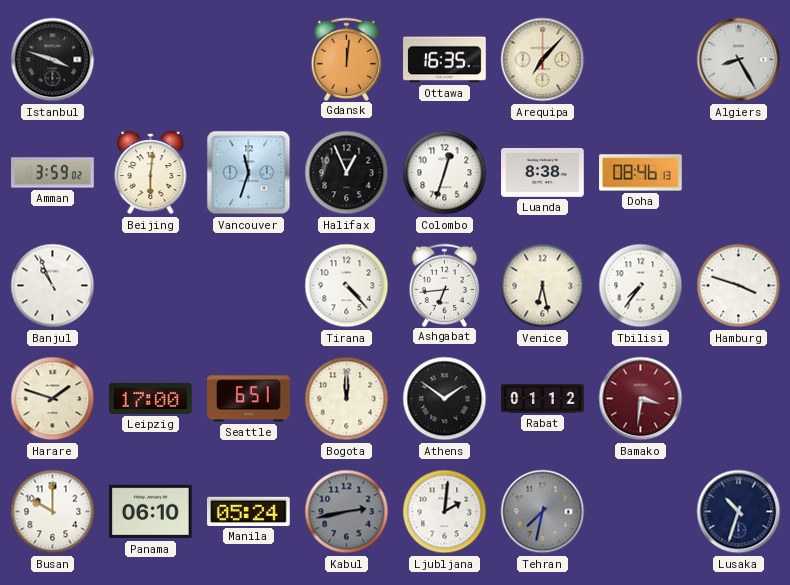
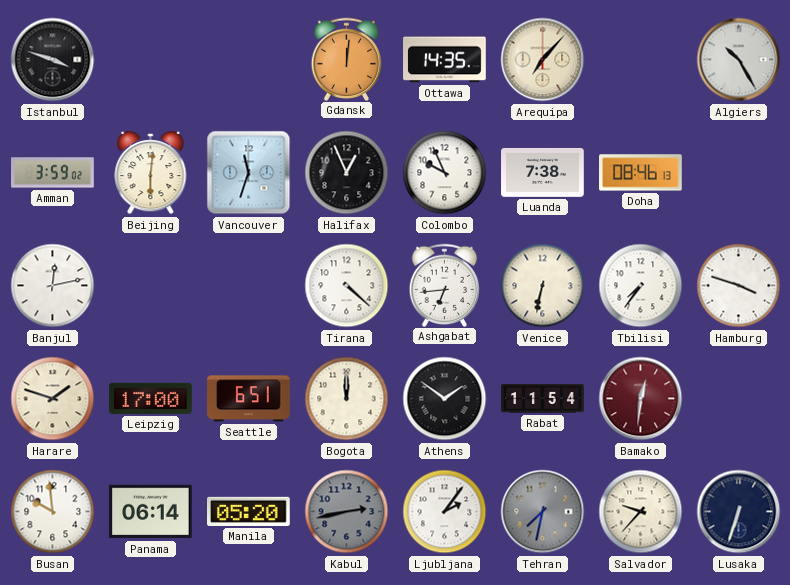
Ottawa: 16:35 -> 14:35
Algiers: 8:25 -> 10:25
Colombo: 12:33 -> 9:56
Luanda: 8:38 -> 7:38
Banjul: 10:56 -> 12:13
Tirana: 4:23 -> 4:22
Venice: 6:28 -> 6:32
Rabat: 01:12 -> 11:54
Bamako: 3:31 -> 12:31
Busan: 10:00 -> 9:59
Panama: 06:10 -> 06:14
Manila: 05:24 -> 05:20
Ljubljana: 2:01 -> 2:06
Salvador: none -> 9:37
Lusaka: 10:33 -> 6:33
